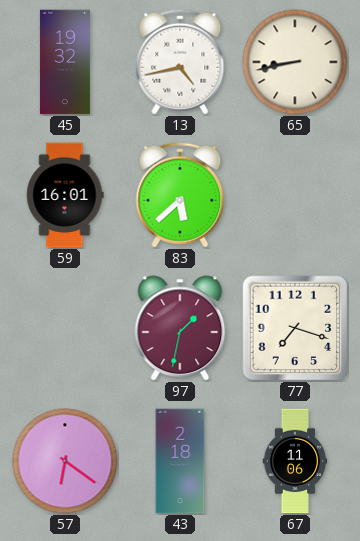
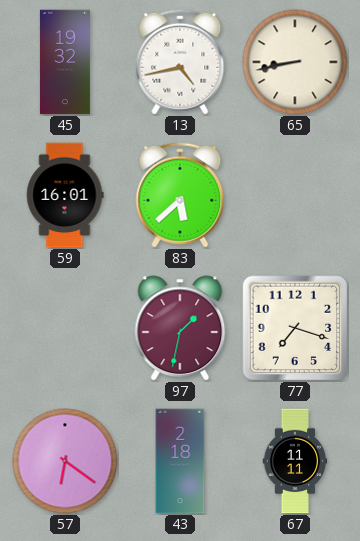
67: 11:06 -> 11:11
